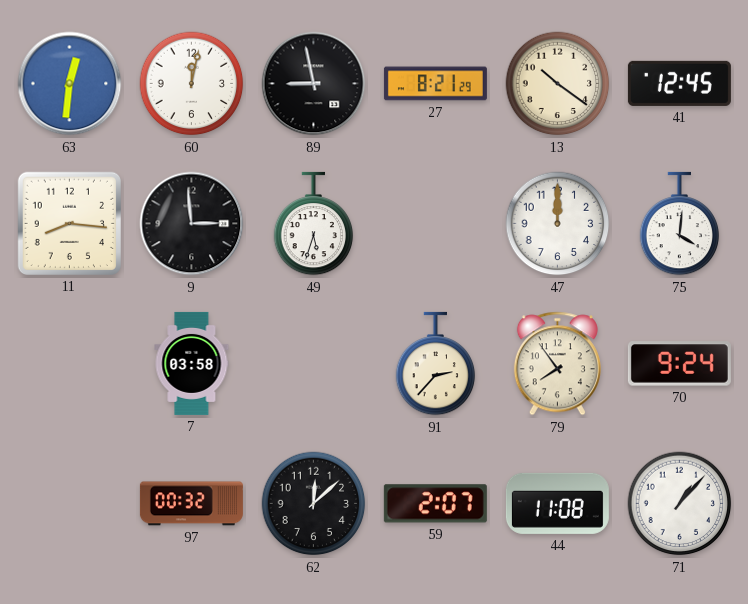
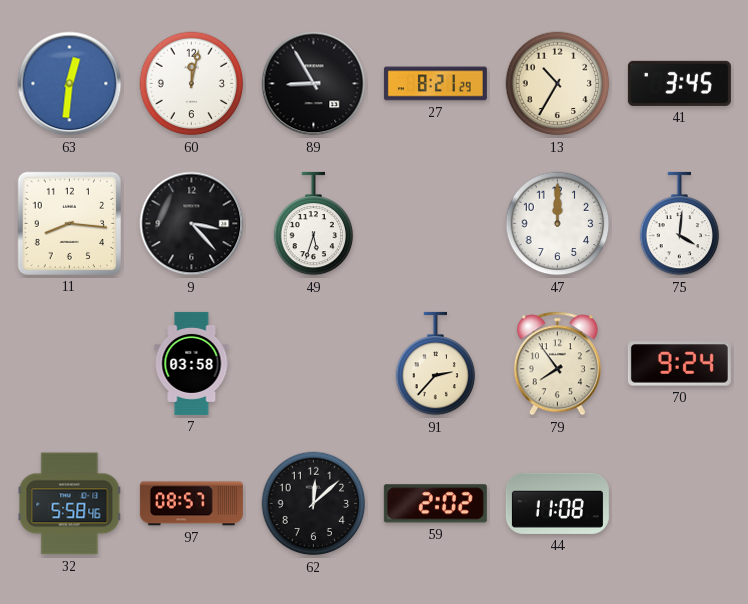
89: 8:58 -> 8:55
13: 10:21 -> 10:35
41: 12:45 -> 3:45
9: 2:59 -> 3:23
32: none -> 5:58
97: 00:32 -> 08:57
59: 2:07 -> 2:02
71: 1:07 -> none
